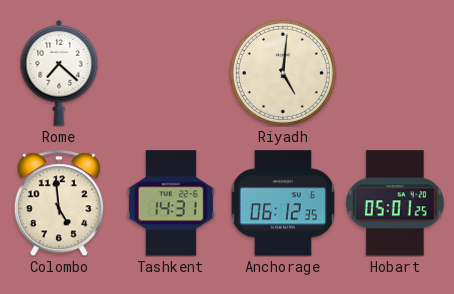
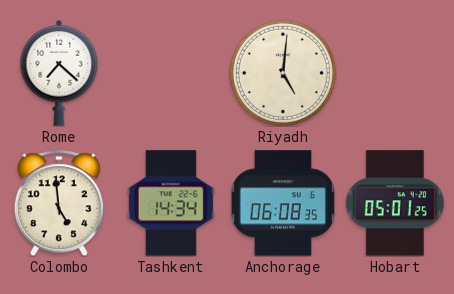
Tashkent: 14:31 -> 14:34
Anchorage: 06:12 -> 06:08
